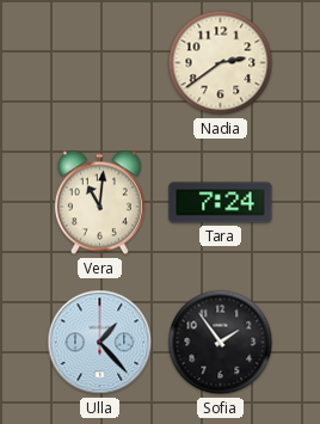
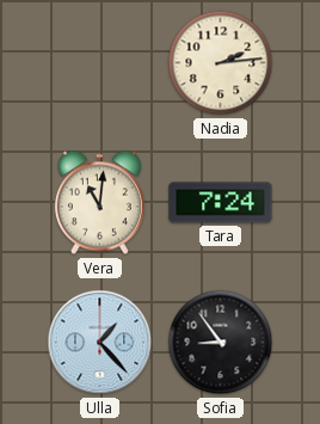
Nadia: 2:39 -> 2:14
Sofia: 1:54 -> 8:54
